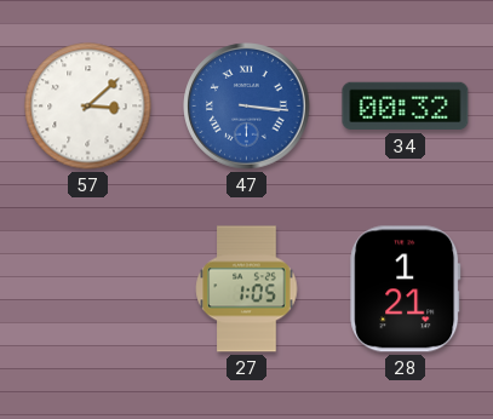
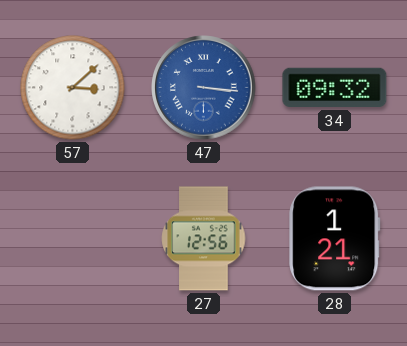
34: 00:32 -> 09:32
27: 1:05 -> 12:56
